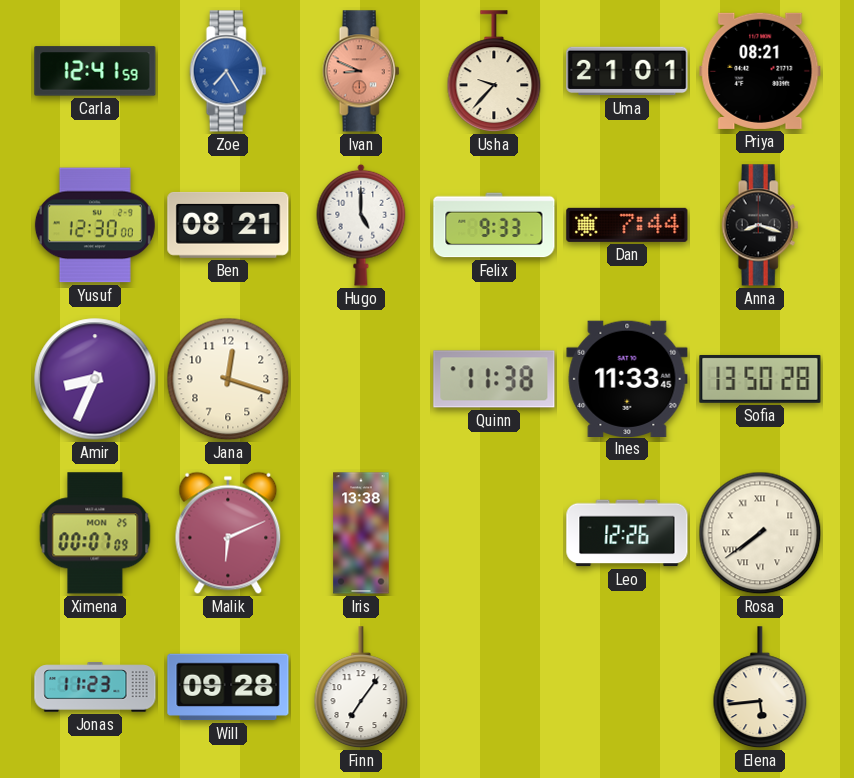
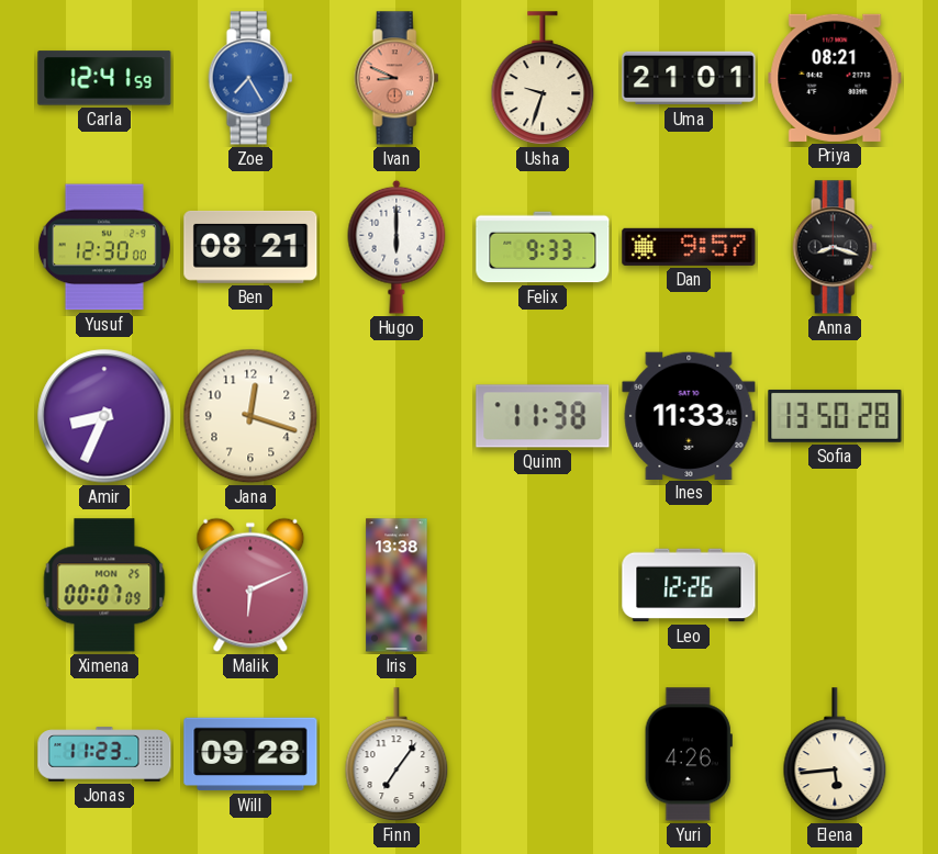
Usha: 9:37 -> 9:33
Hugo: 5:00 -> 6:00
Dan: 7:44 -> 9:57
Rosa: 7:39 -> none
Yuri: none -> 4:26
